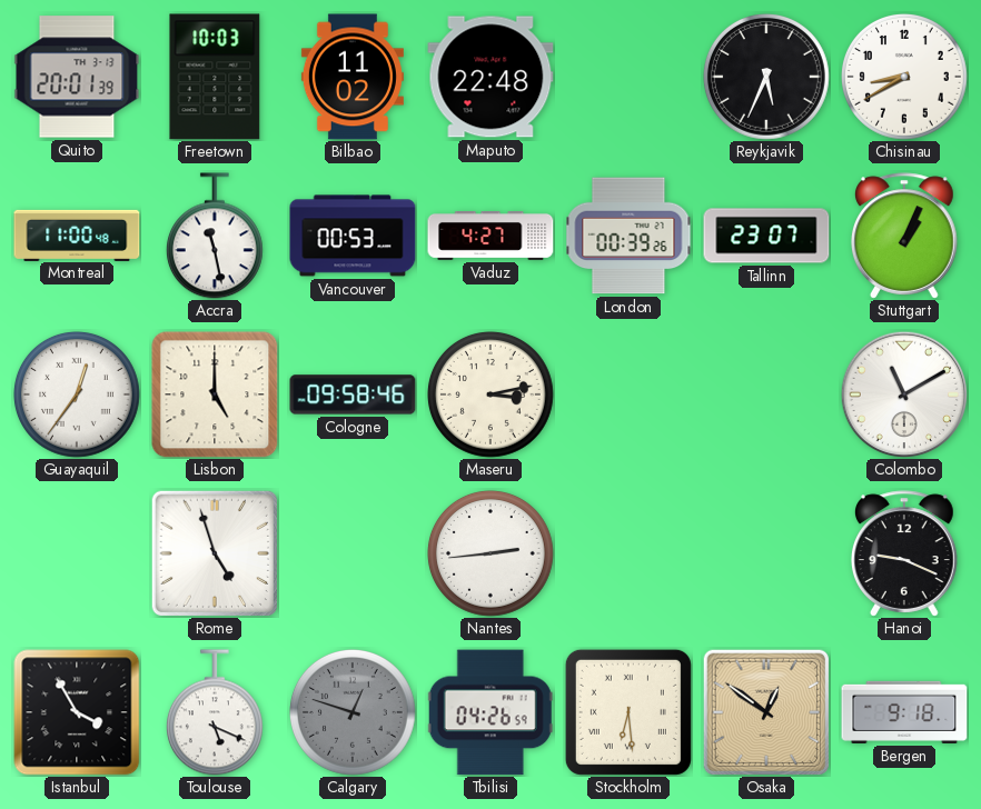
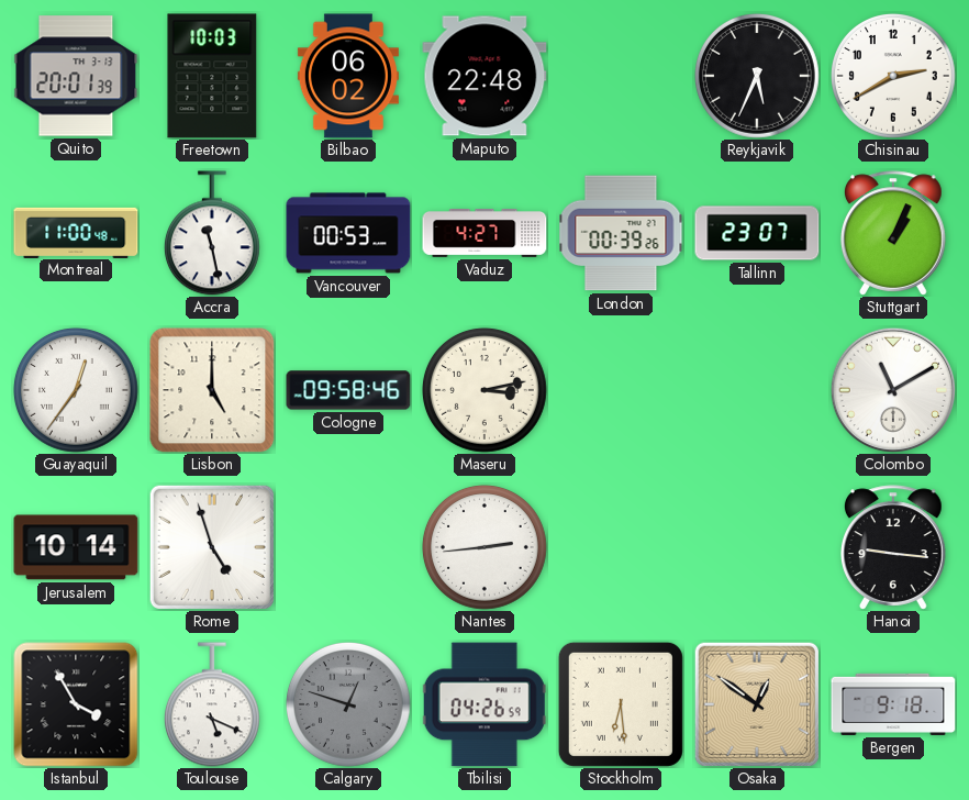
Bilbao: 11:02 -> 06:02
Chisinau: 8:40 -> 2:40
Jerusalem: none -> 10:14
Hanoi: 9:19 -> 9:16
